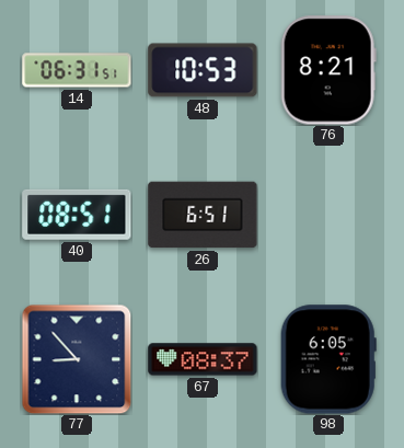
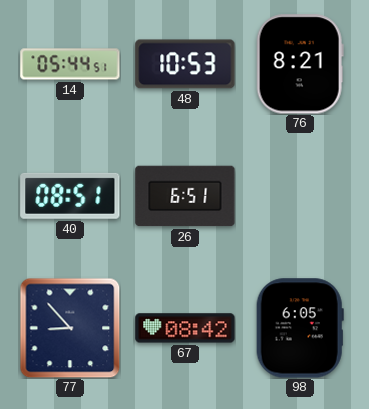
14: 06:31 -> 05:44
67: 08:37 -> 08:42
